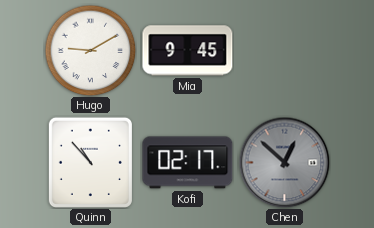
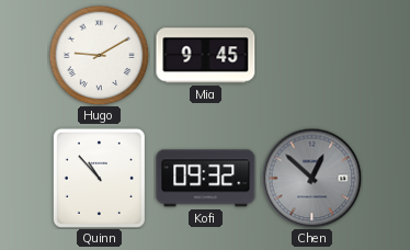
Kofi: 02:17 -> 09:32
